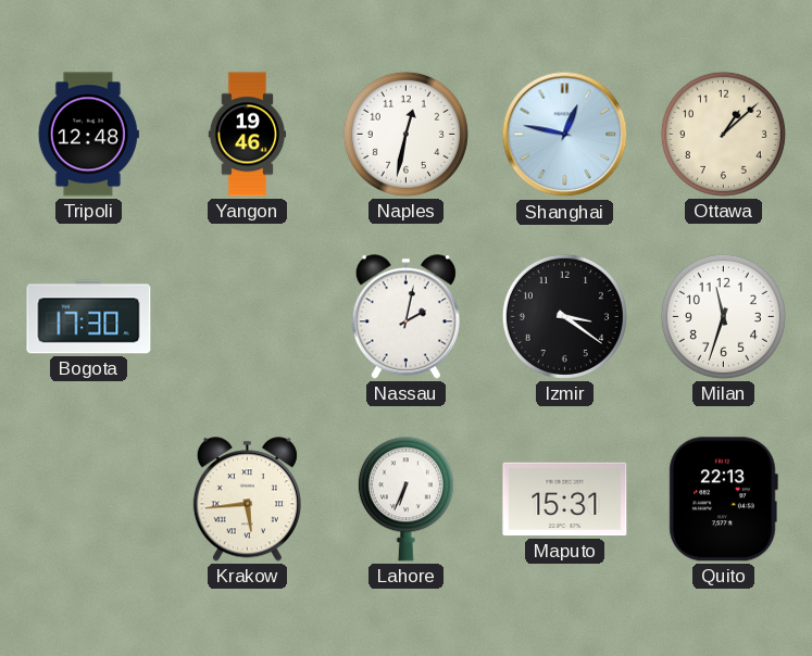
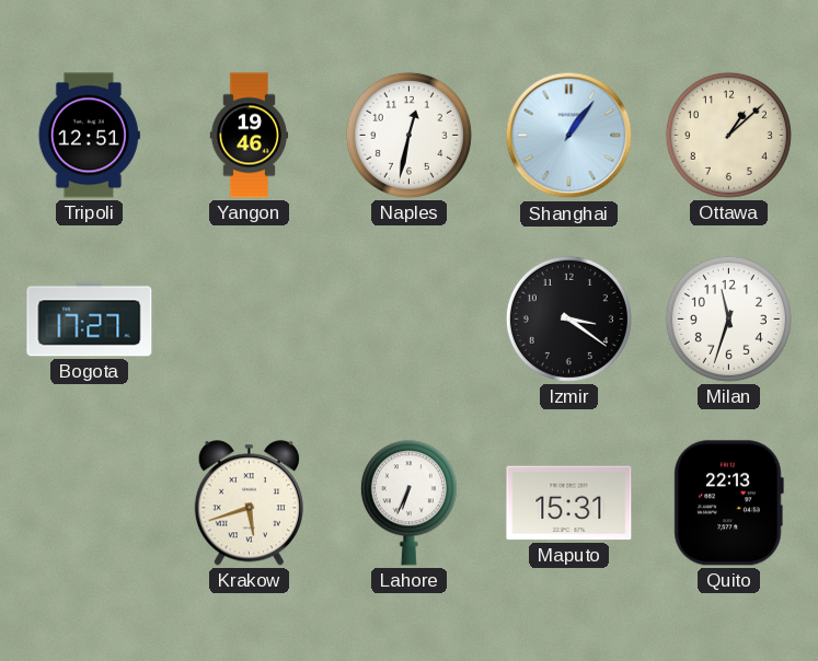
Tripoli: 12:48 -> 12:51
Shanghai: 12:47 -> 1:06
Bogota: 17:30 -> 17:27
Nassau: 2:02 -> none
Krakow: 5:44 -> 5:42
